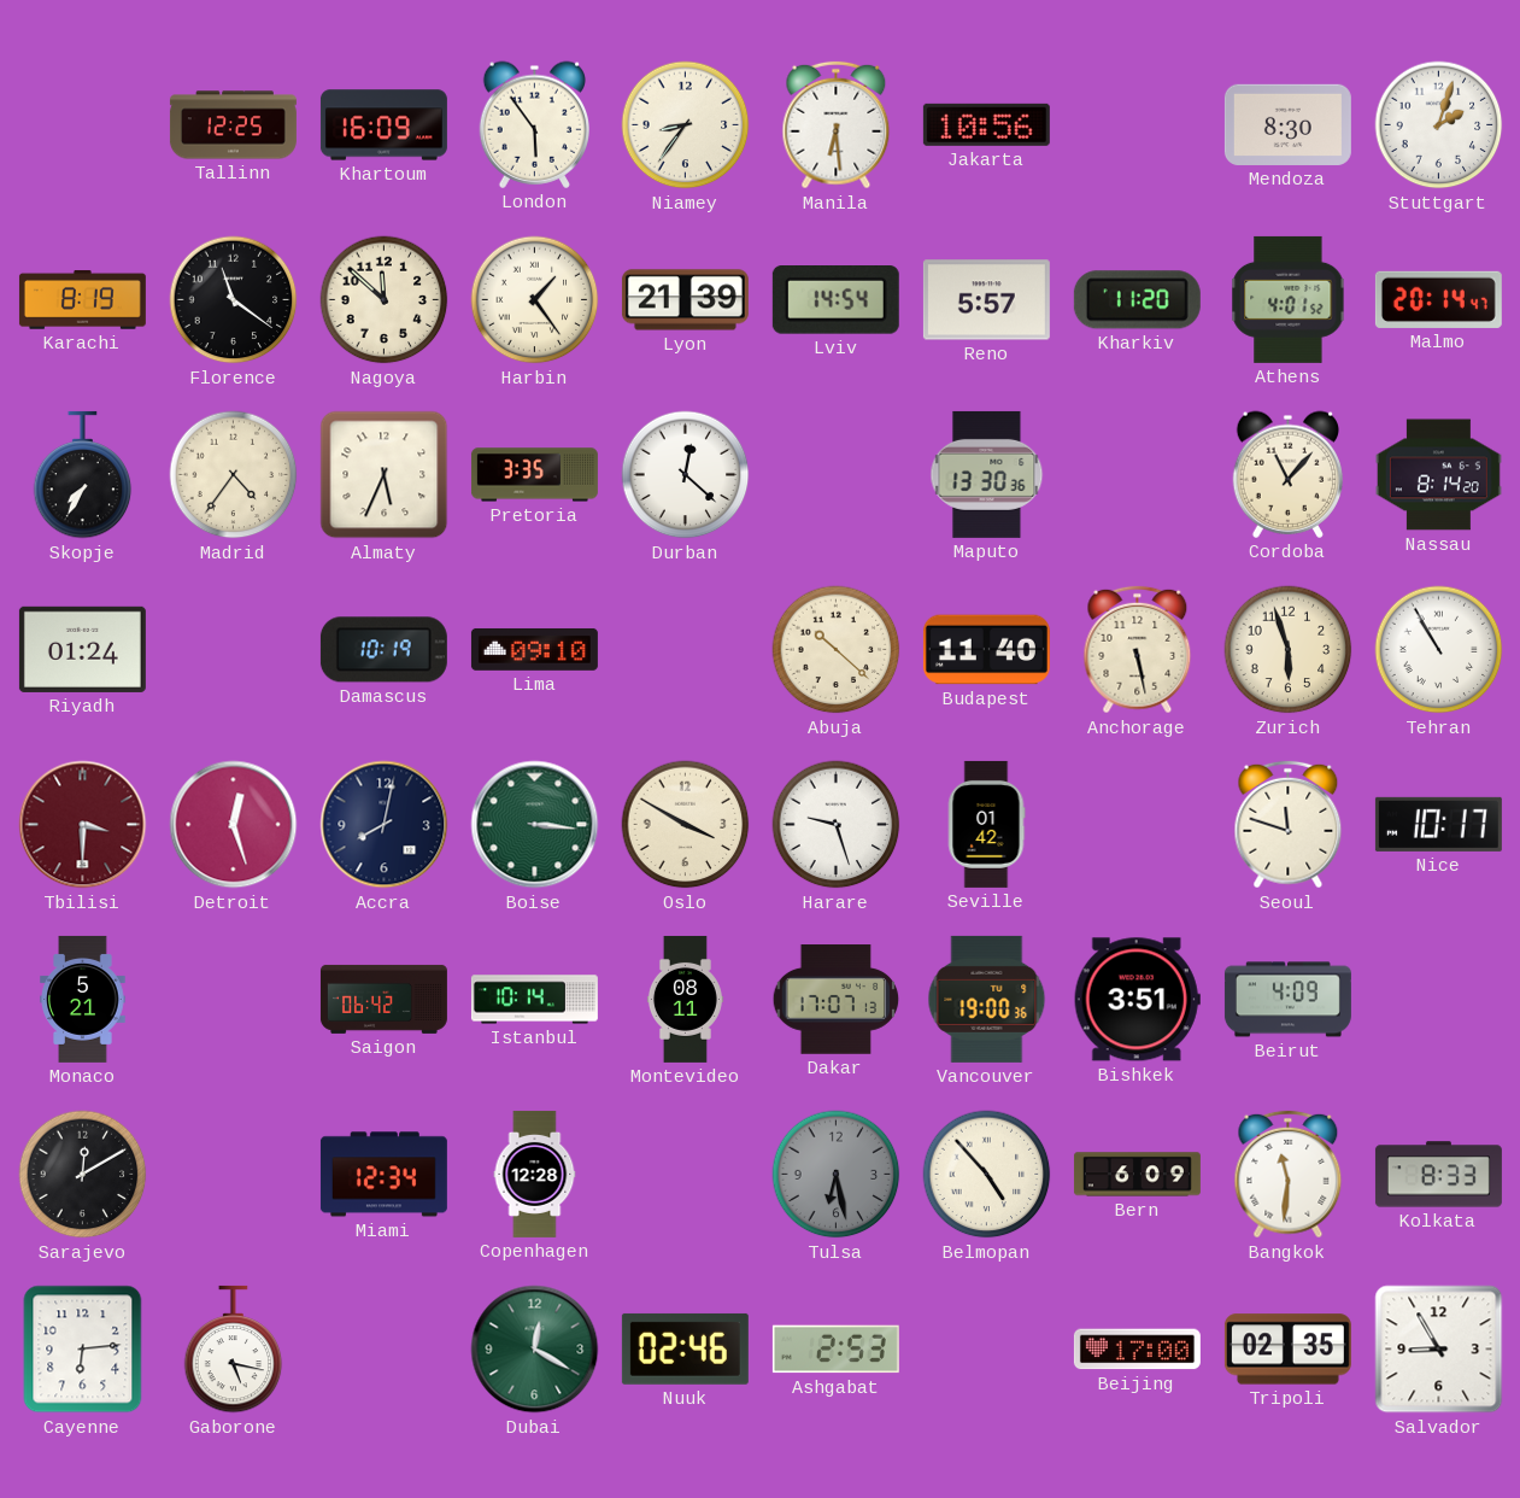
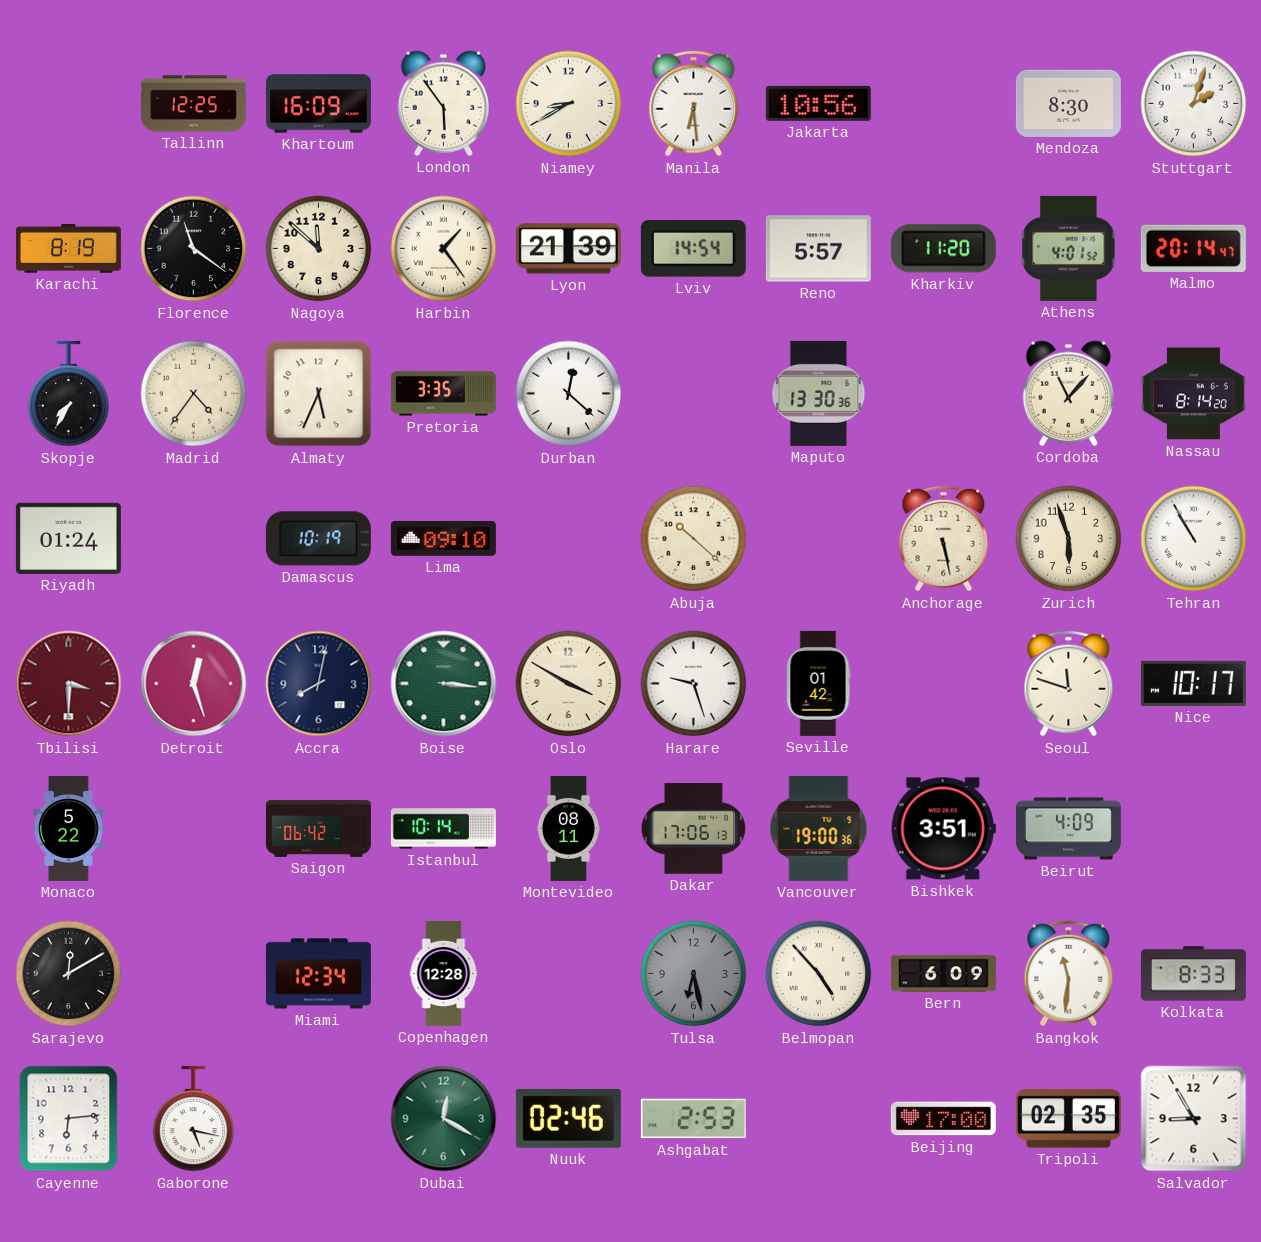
Niamey: 8:36 -> 8:40
Budapest: 11:40 -> none
Monaco: 5:21 -> 5:22
Dakar: 17:07 -> 17:06
